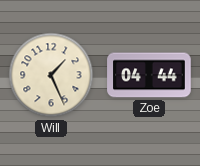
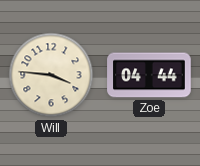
Will: 1:26 -> 3:46
